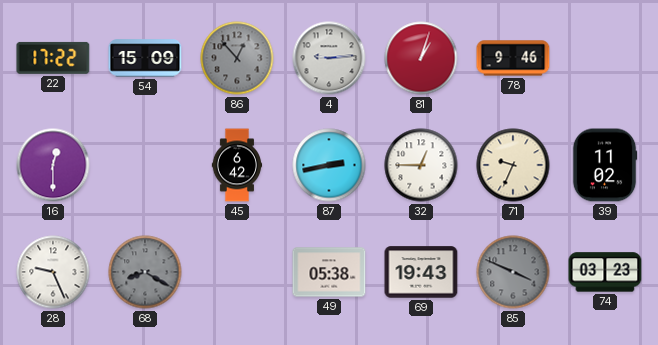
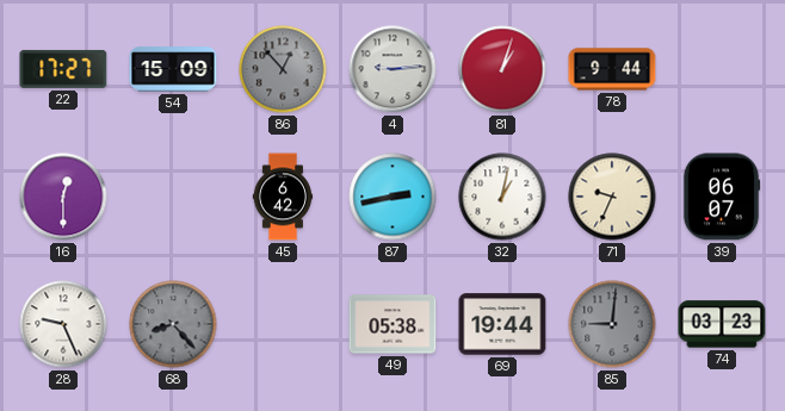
22: 17:22 -> 17:27
78: 9:46 -> 9:44
32: 12:45 -> 1:02
39: 11:02 -> 06:07
68: 8:20 -> 8:23
69: 19:43 -> 19:44
85: 3:49 -> 9:01
